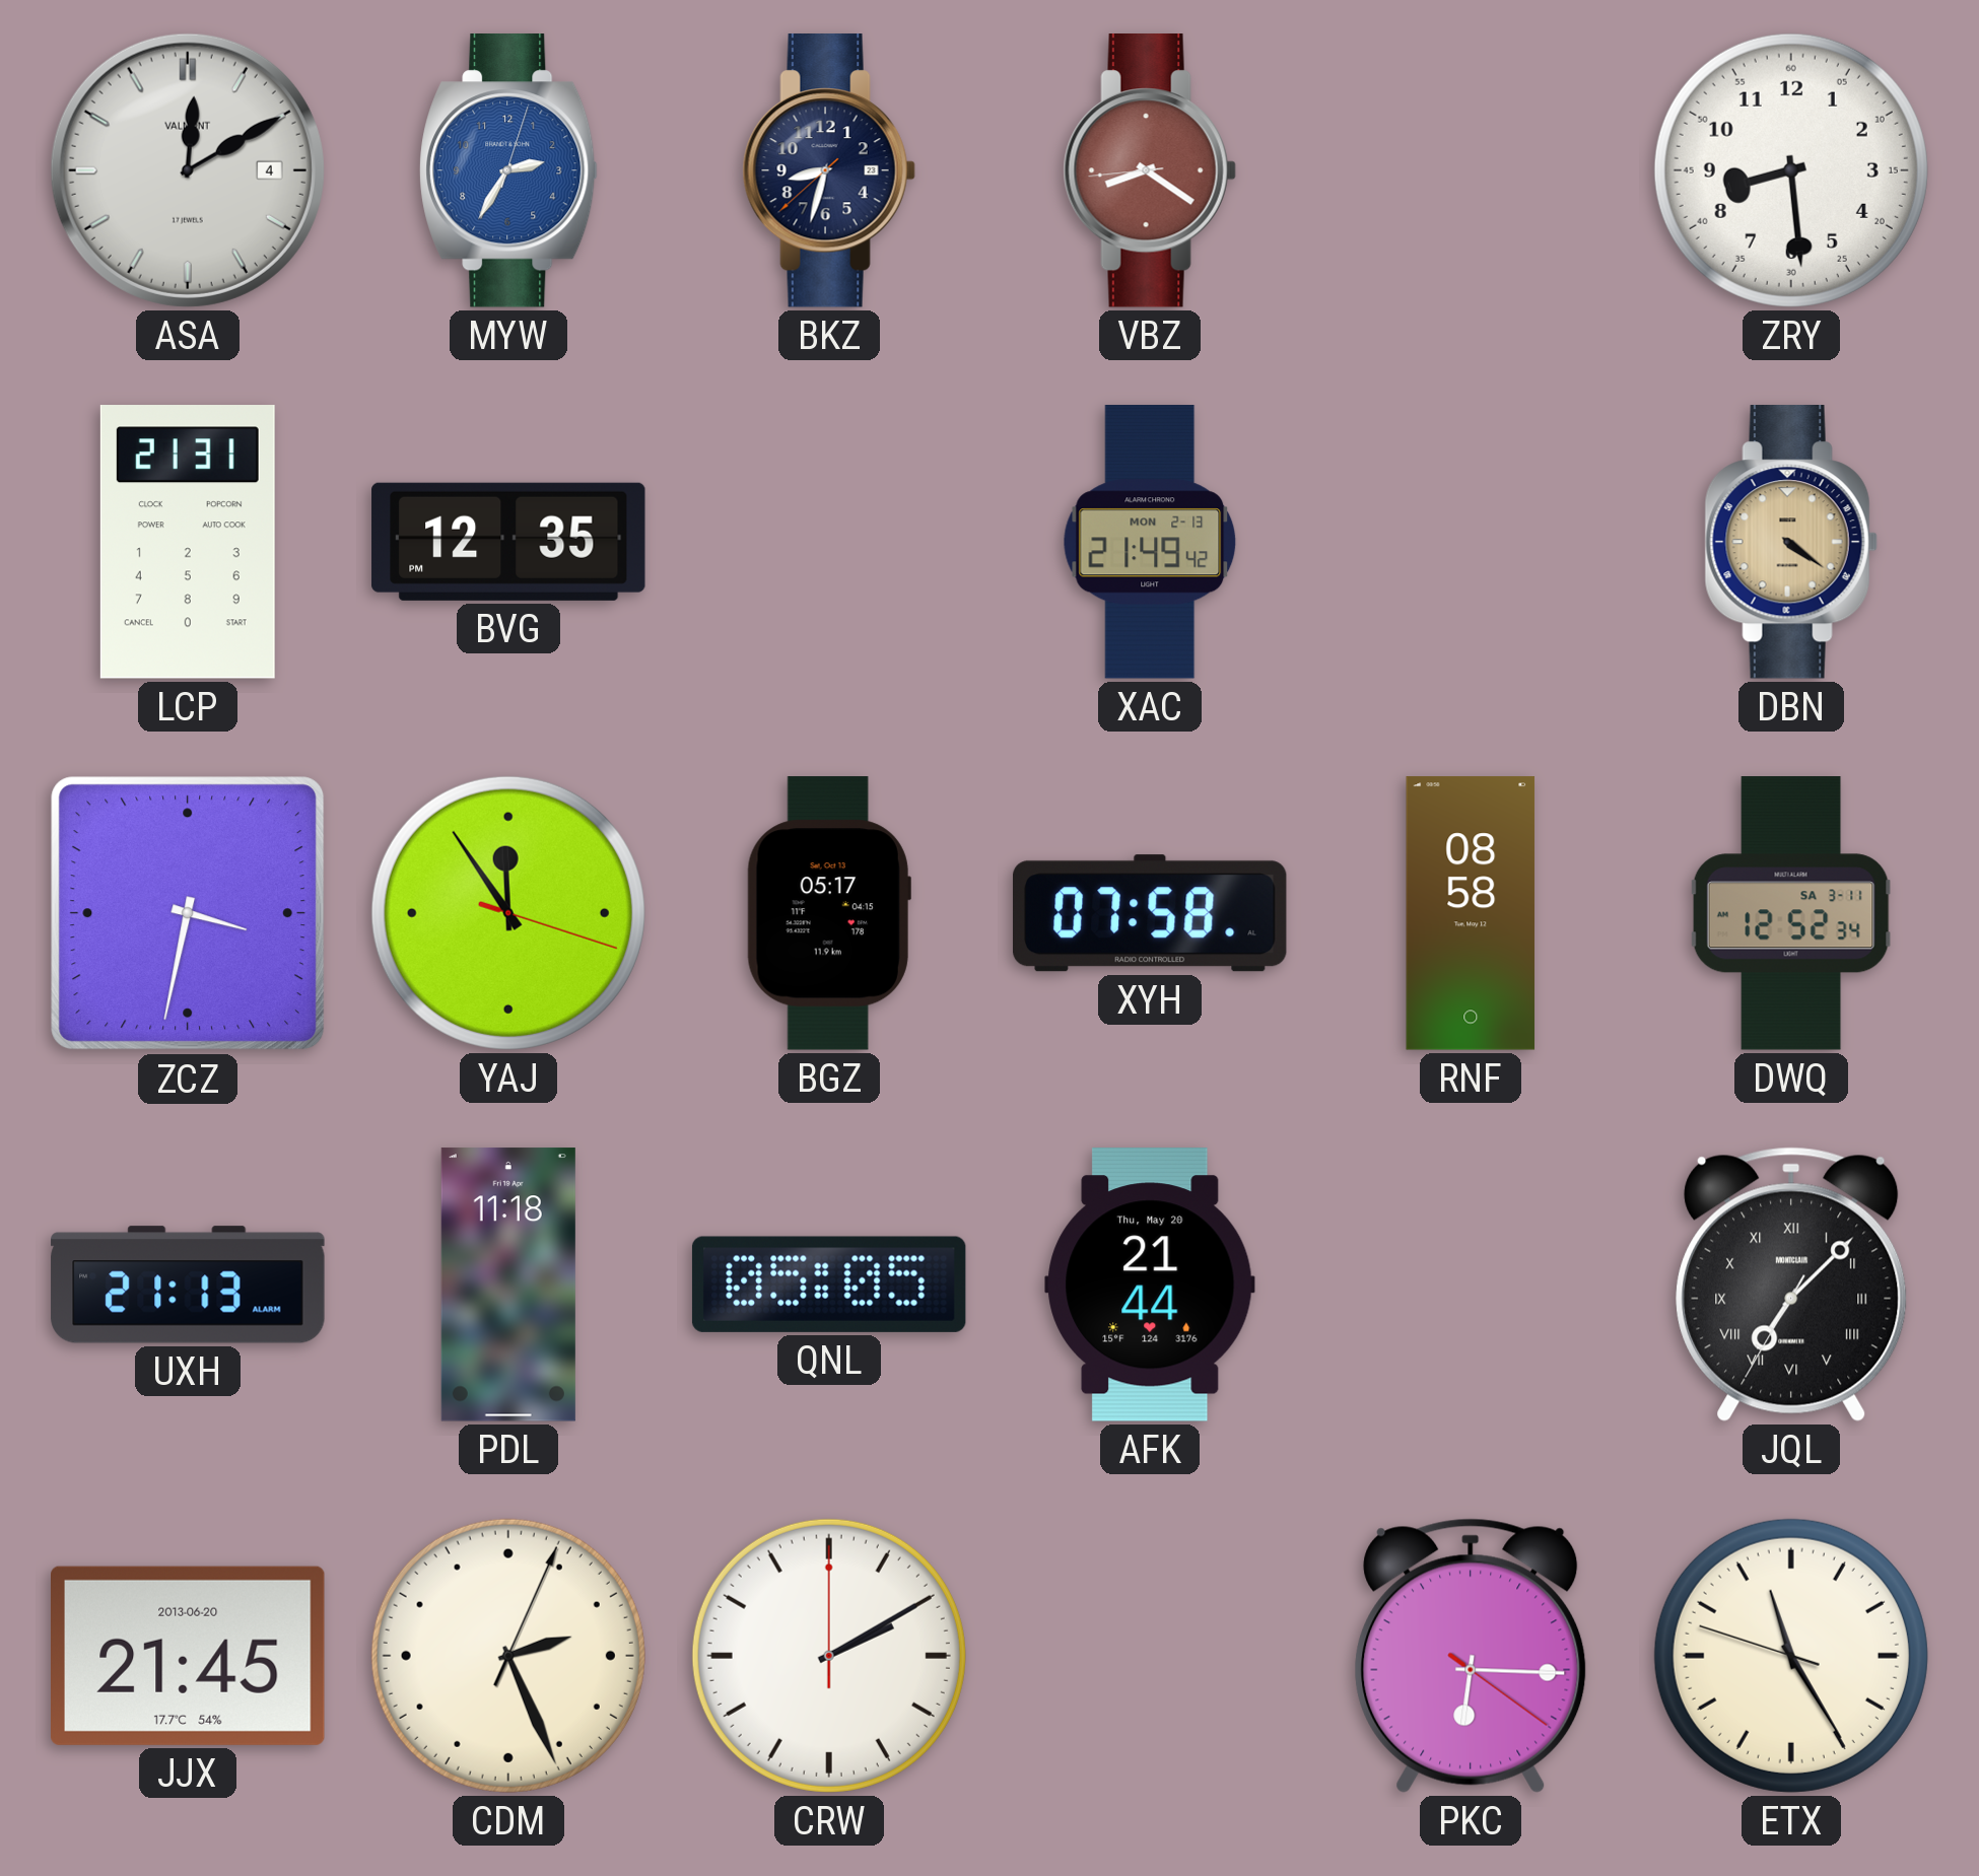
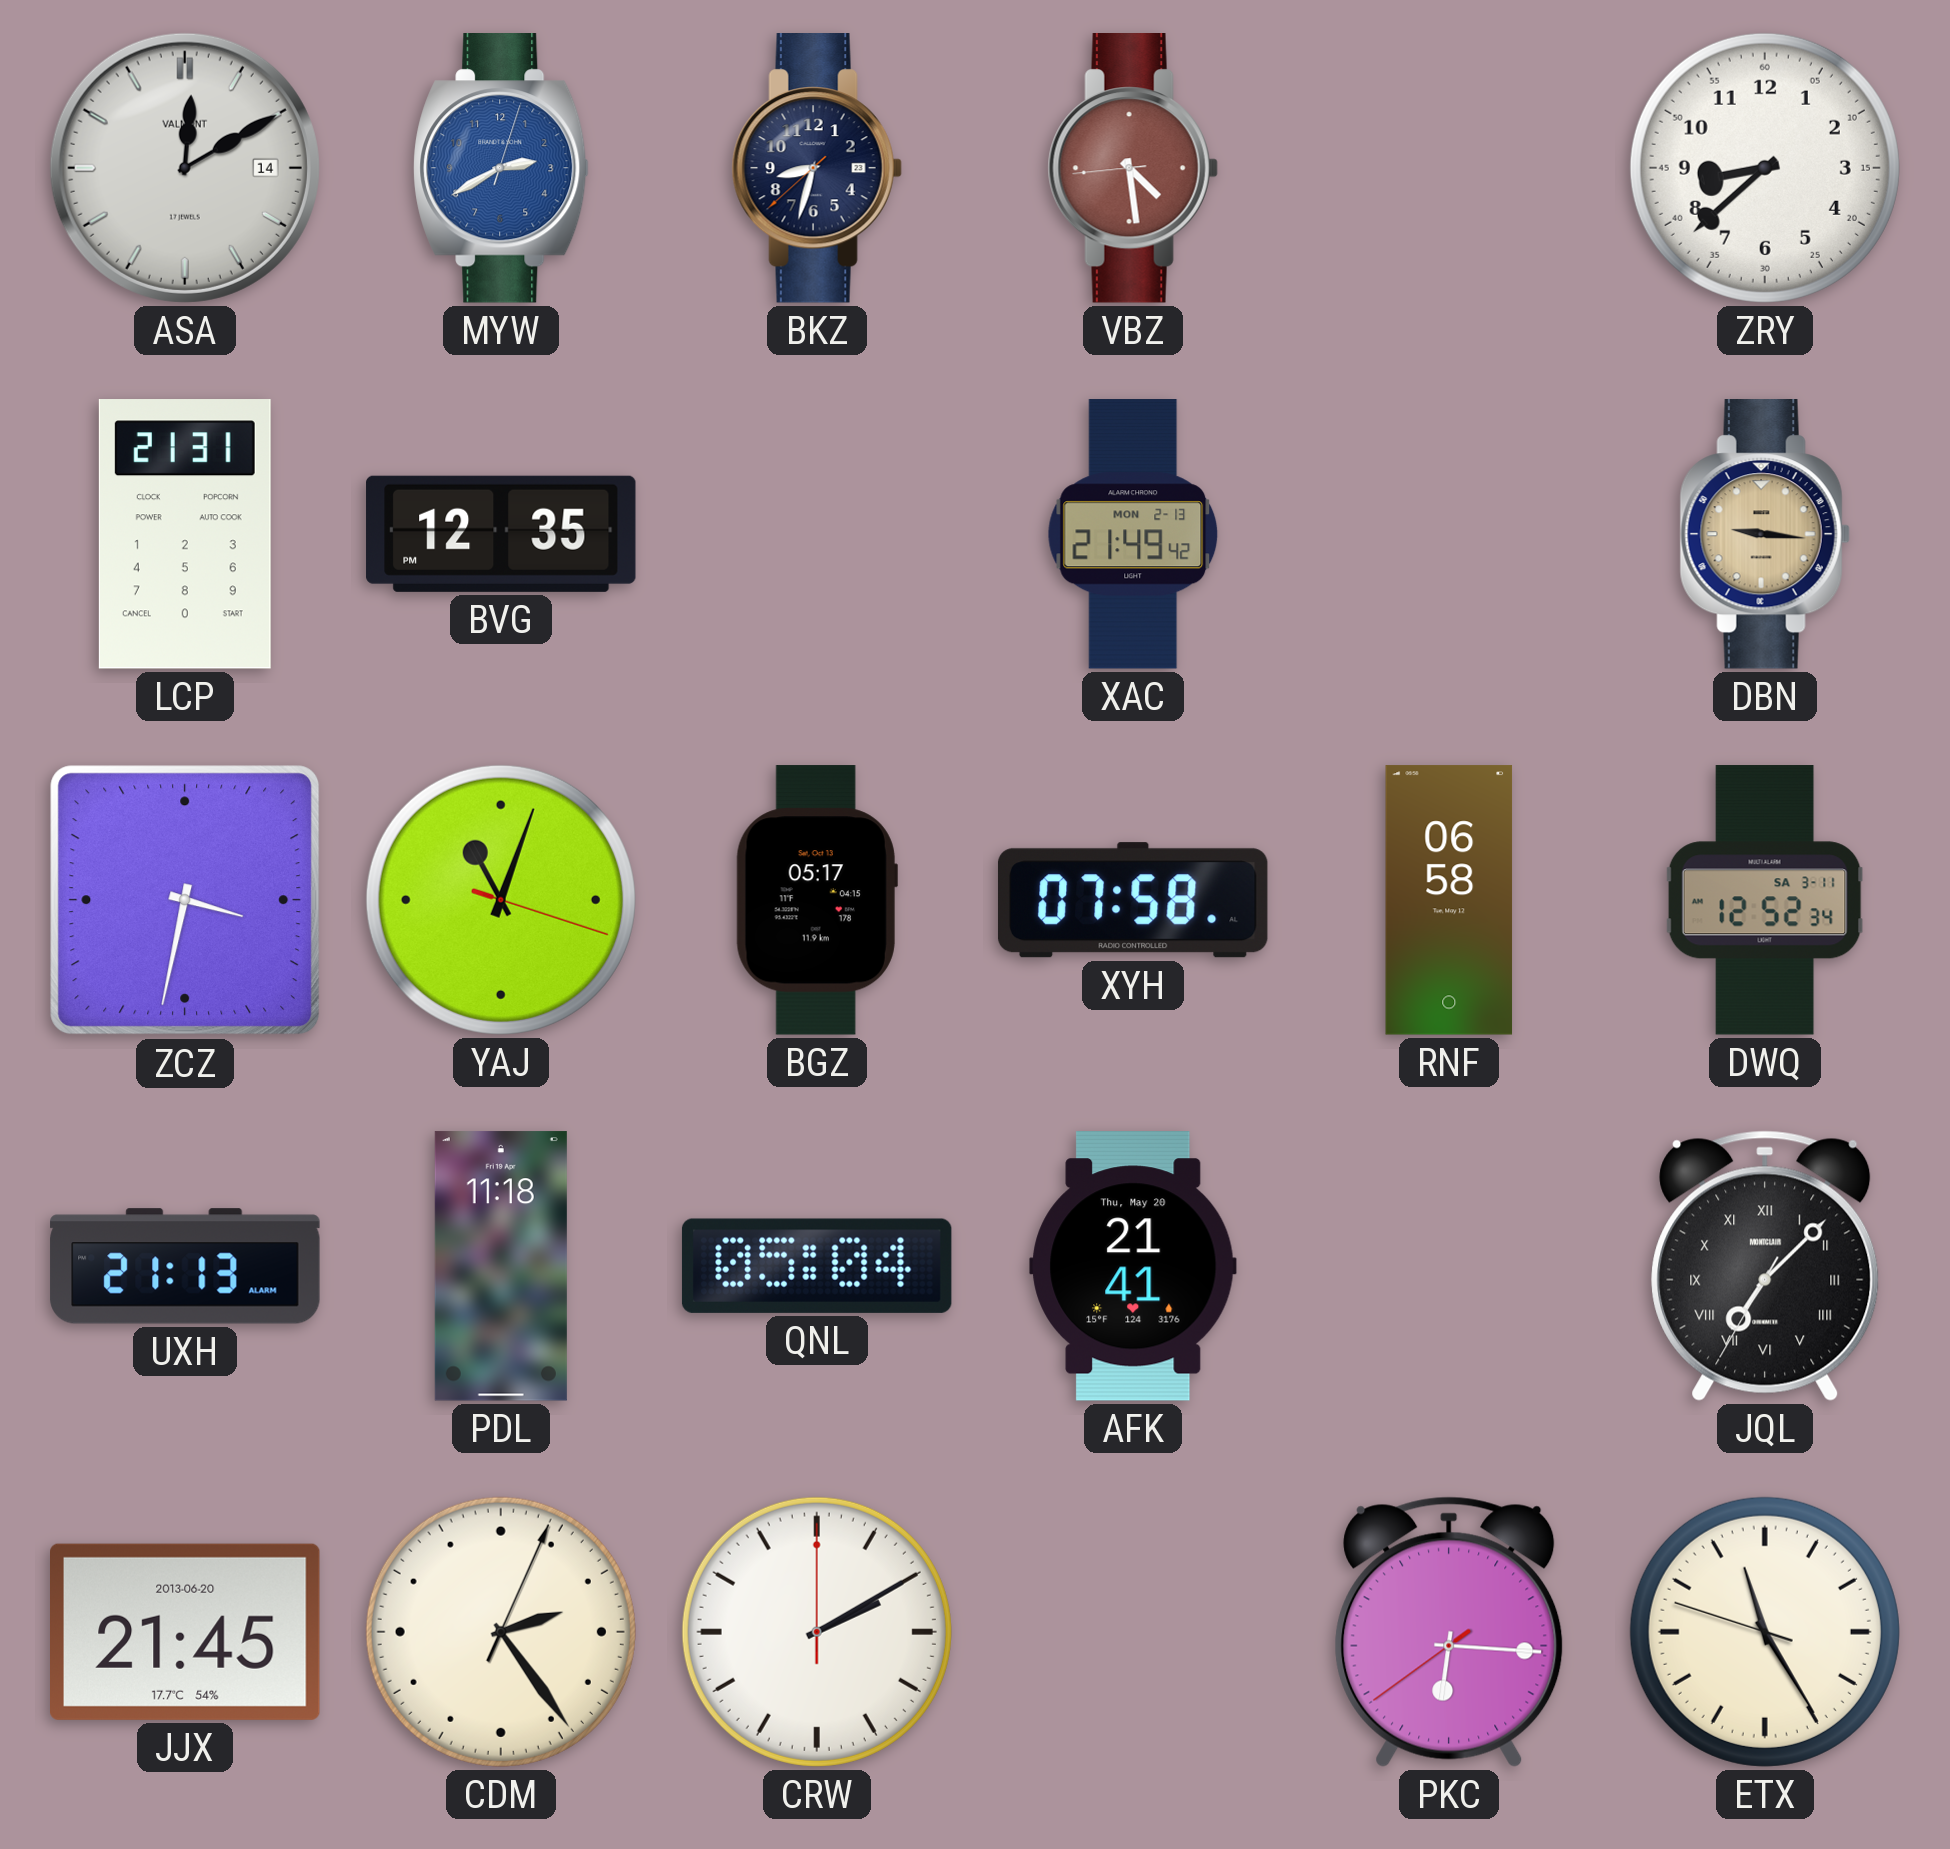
ASA date: 4 -> 14
MYW: 2:35 -> 2:40
VBZ: 8:20 -> 4:28
ZRY: 8:29 -> 8:38
DBN: 4:21 -> 9:16
YAJ: 11:54 -> 11:03
RNF: 08:58 -> 06:58
QNL: 05:05 -> 05:04
AFK: 21:44 -> 21:41
CDM: 2:26 -> 2:24
PKC: 6:15:21 -> 6:15:39
